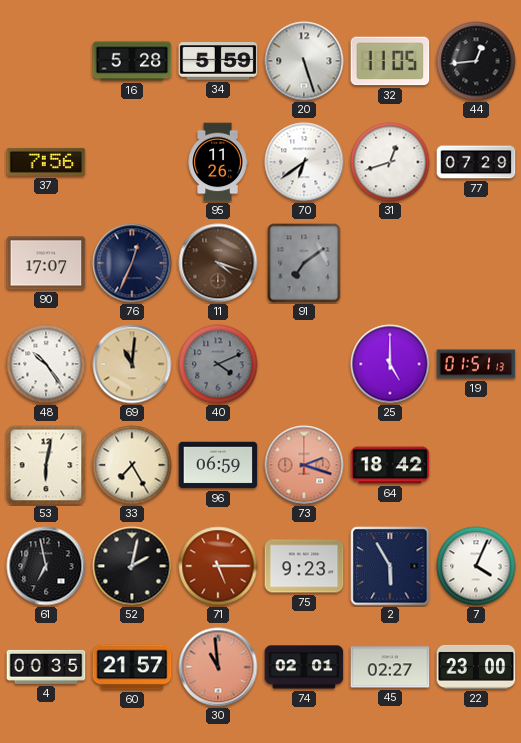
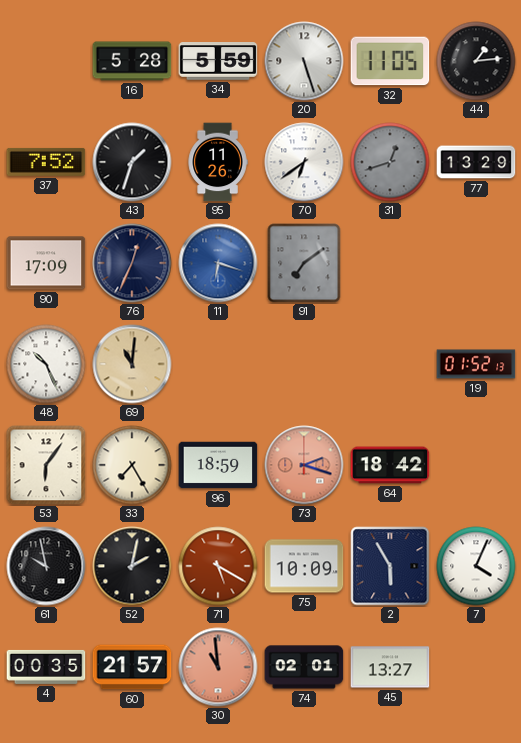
44: 12:44 -> 1:14
37: 7:56 -> 7:52
43: none -> 1:33
31 dial: white -> grey
77: 07:29 -> 13:29
90: 17:07 -> 17:09
11: 4:18 -> 6:18
11 dial: brown -> blue
48: 10:24 -> 10:26
40: 4:11 -> none
25: 5:00 -> none
19: 01:51 -> 01:52
53: 6:02 -> 6:06
96: 06:59 -> 18:59
61: 6:58 -> 9:58
71: 5:15 -> 5:20
75: 9:23 -> 10:09
45: 02:27 -> 13:27
22: 23:00 -> none
